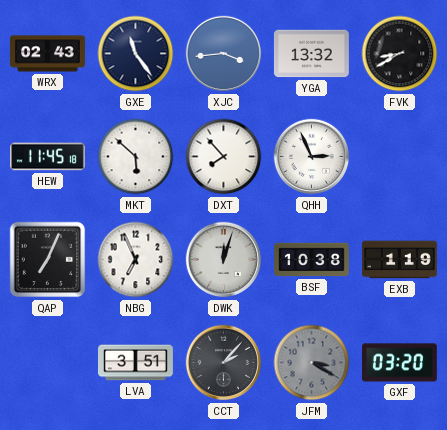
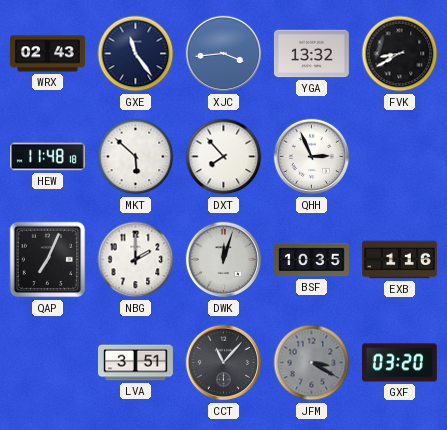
HEW: 11:45 -> 11:48
NBG: 6:56 -> 2:00
BSF: 10:38 -> 10:35
EXB: 1:19 -> 1:16
CCT: 2:07 -> 11:07
